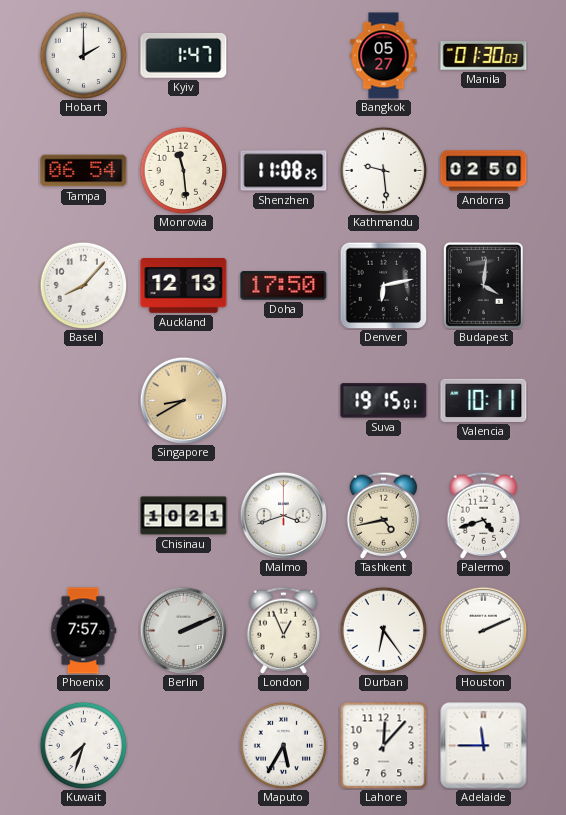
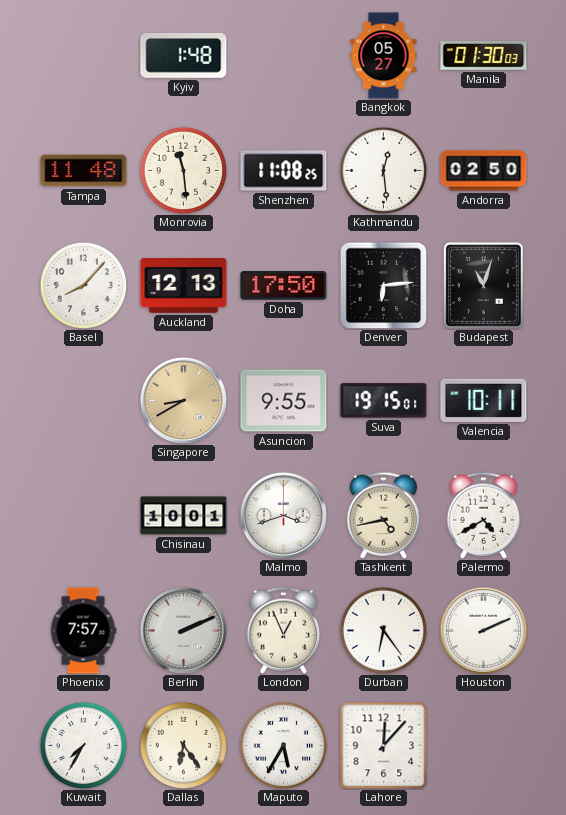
Hobart: 2:00 -> none
Kyiv: 1:47 -> 1:48
Tampa: 06:54 -> 11:48
Kathmandu: 9:29 -> 12:29
Denver: 6:13 -> 6:14
Budapest: 4:01 -> 11:03
Asuncion: none -> 9:55
Chisinau: 10:21 -> 10:01
Palermo: 4:42 -> 4:40
Kuwait: 7:33 -> 7:35
Dallas: none -> 6:24
Adelaide: 11:45 -> none
